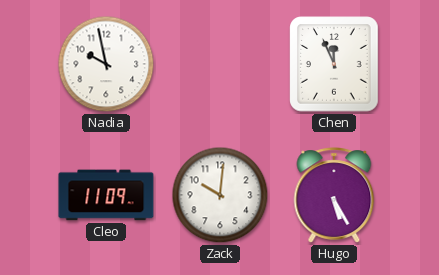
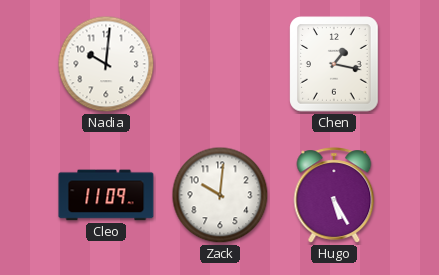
Nadia: 9:58 -> 10:01
Chen: 11:56 -> 1:17
